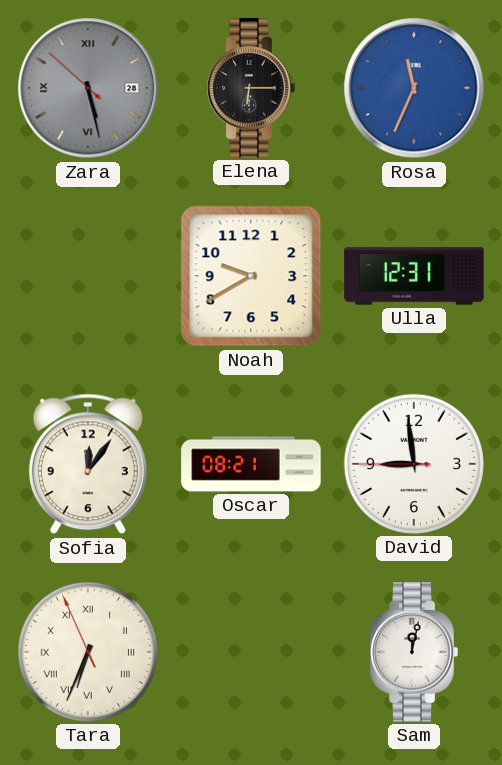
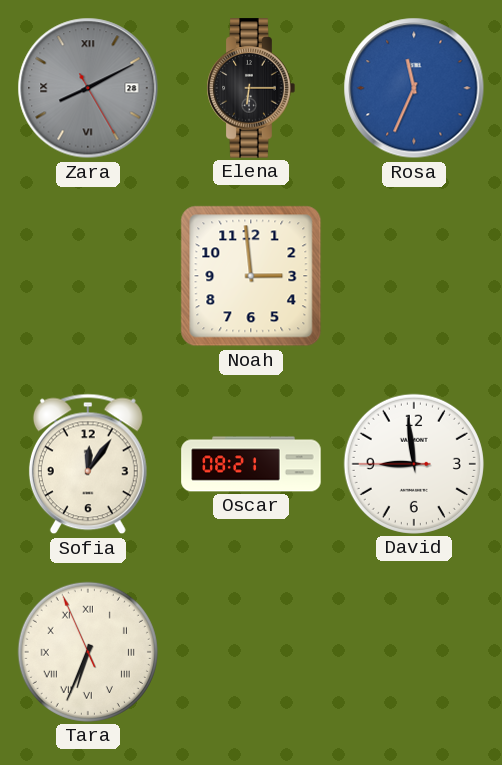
Zara: 5:27 -> 8:10
Noah: 9:40 -> 2:59
Ulla: 12:31 -> none
Sam: 12:02 -> none
